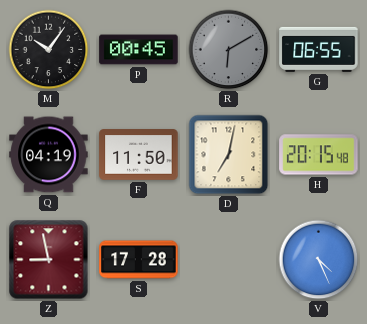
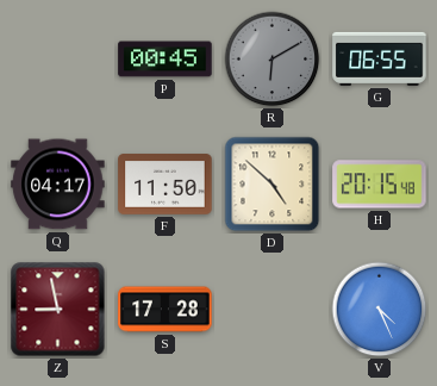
M: 10:06 -> none
Q: 04:19 -> 04:17
D: 7:02 -> 4:52
